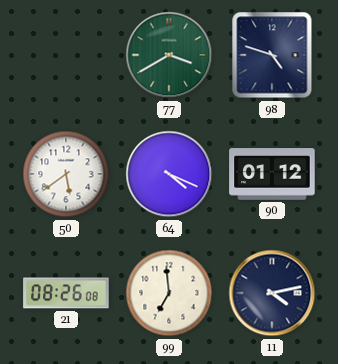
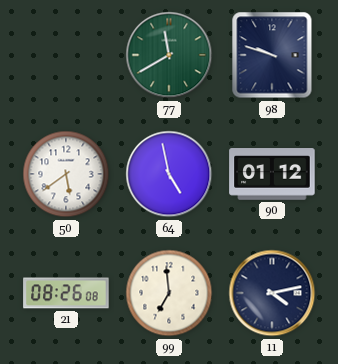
77: 3:40 -> 11:40
98: 4:48 -> 9:48
64: 4:19 -> 4:58
